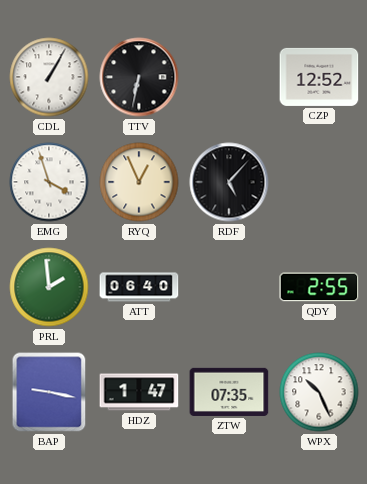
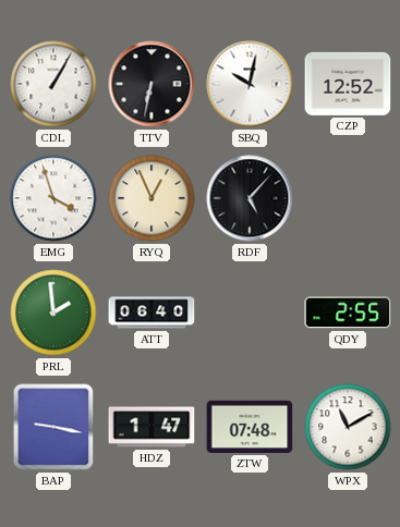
SBQ: none -> 10:02
ZTW: 07:35 -> 07:48
WPX: 10:26 -> 11:10
